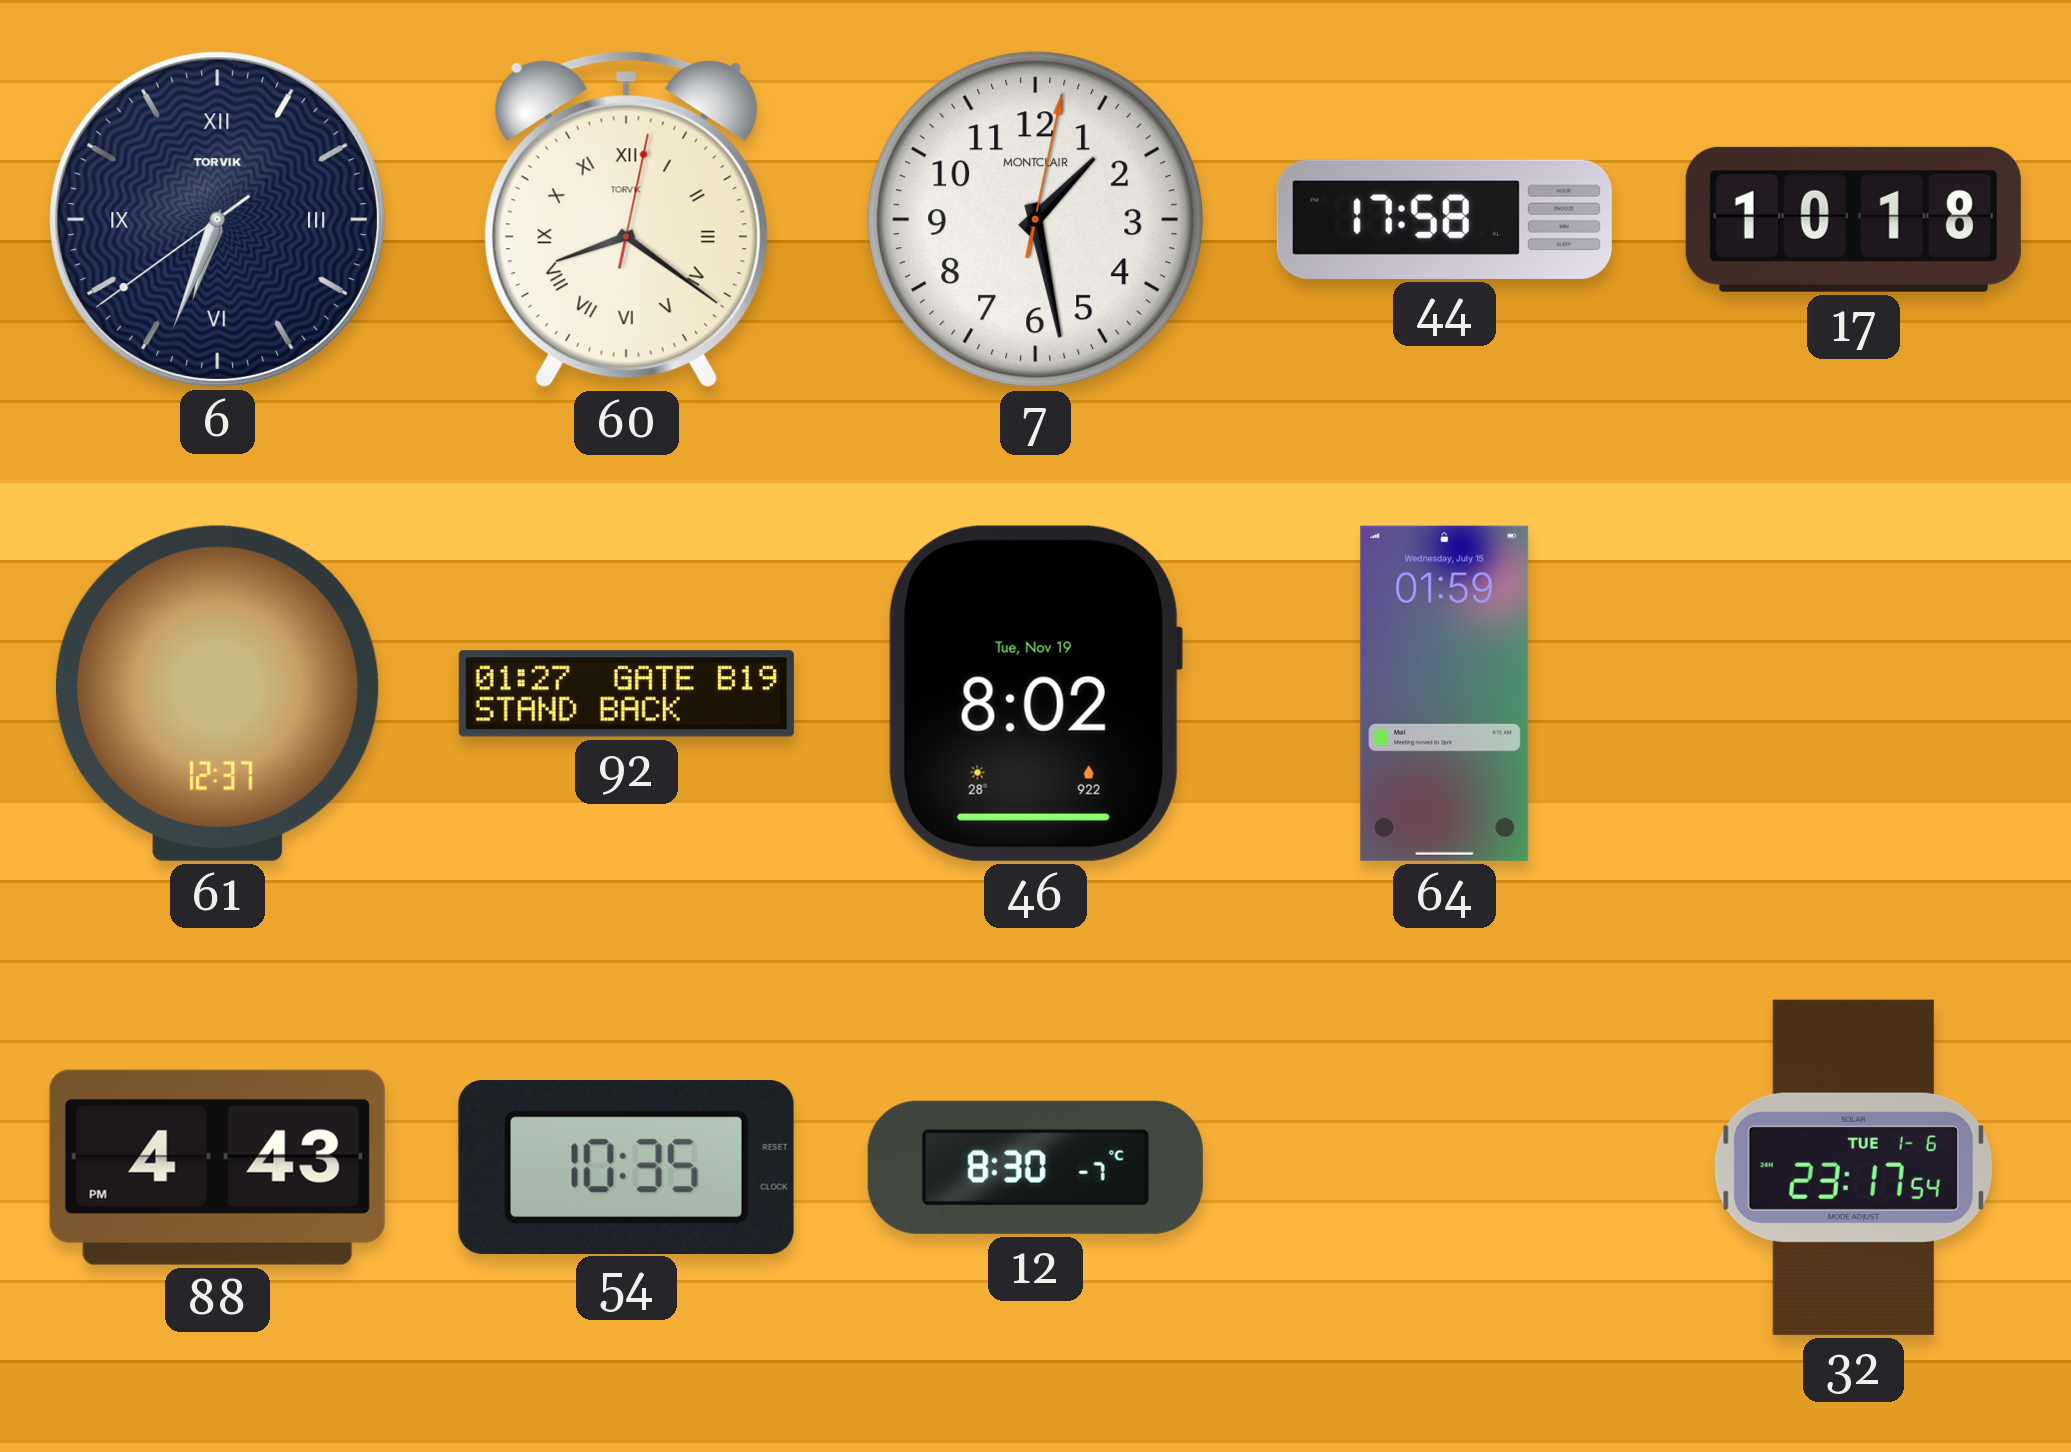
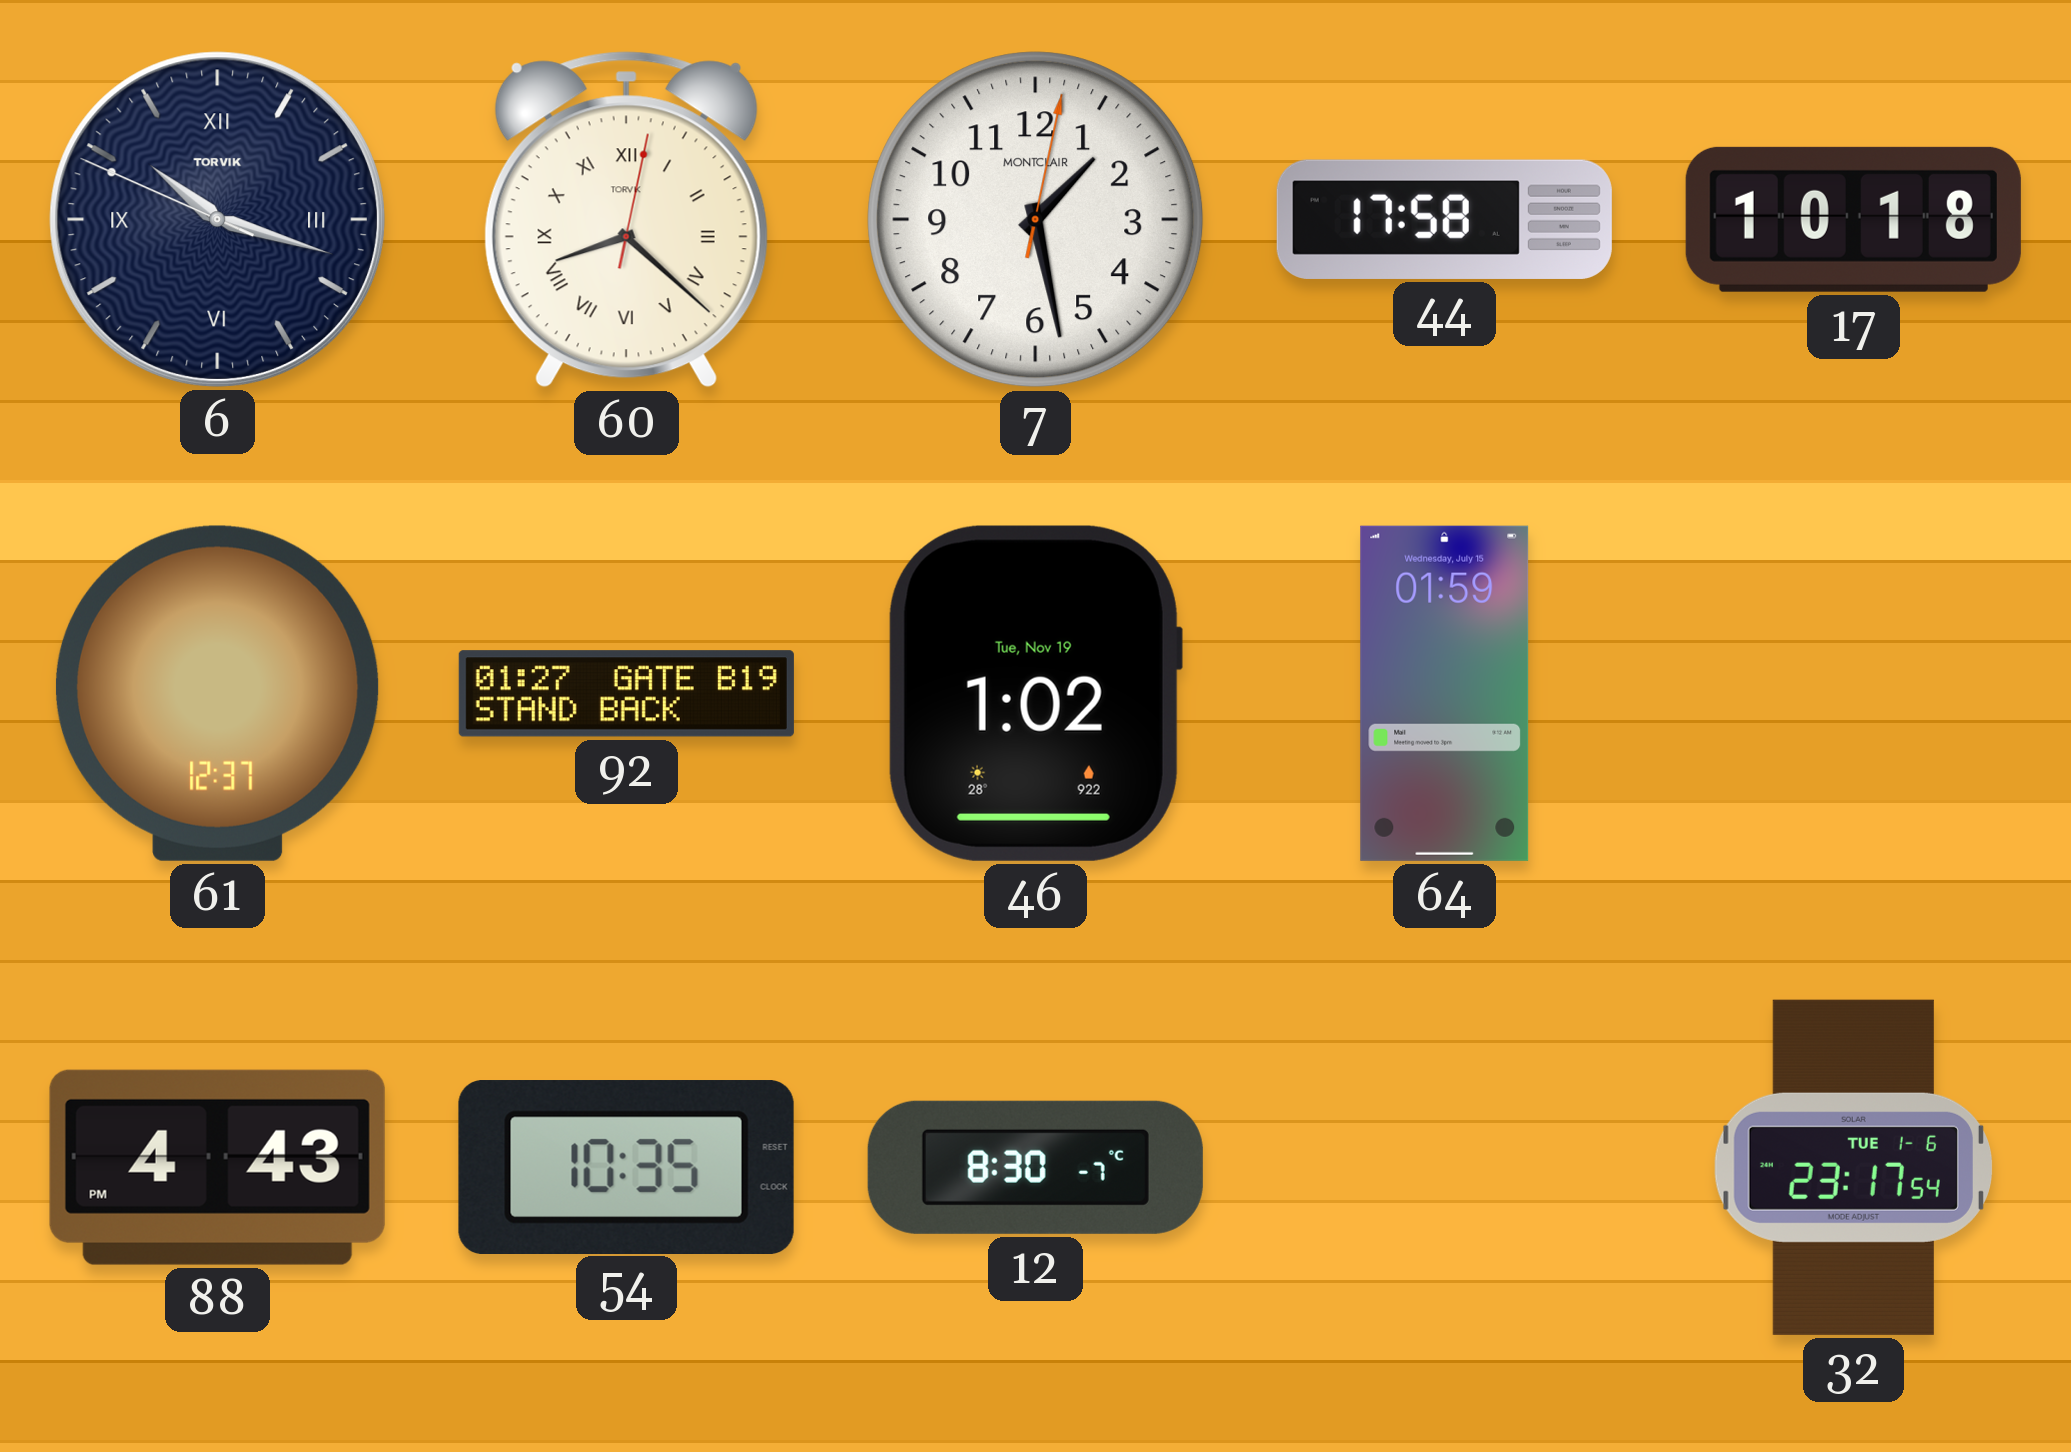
6: 6:33 -> 10:17
60: 8:21 -> 8:22
46: 8:02 -> 1:02
